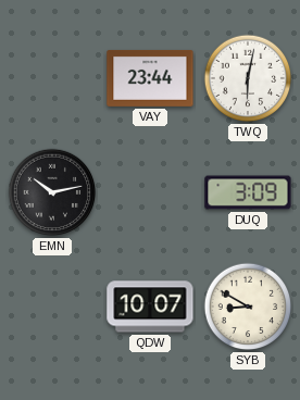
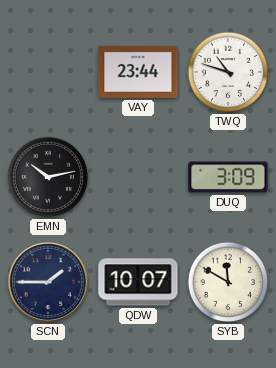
TWQ: 6:02 -> 10:48
SCN: none -> 1:45
SYB: 8:50 -> 11:50
